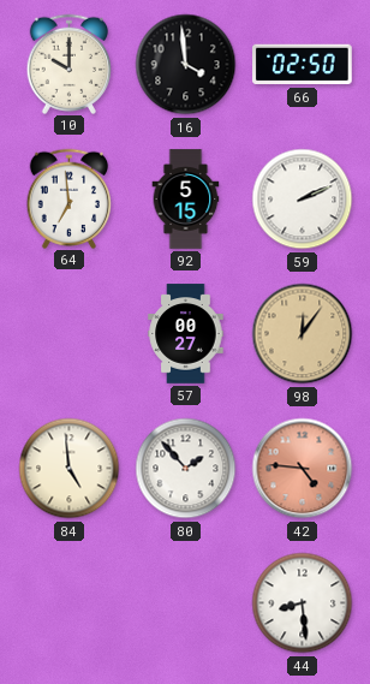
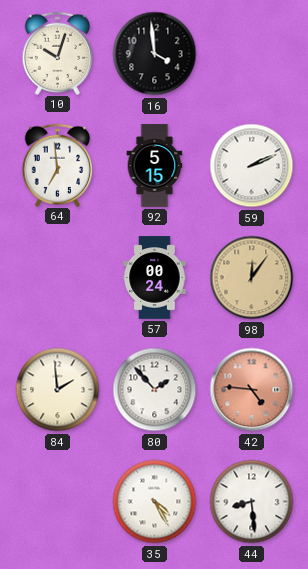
10: 10:00 -> 10:03
66: 02:50 -> none
57: 00:27 -> 00:24
84: 4:59 -> 1:59
35: none -> 4:25
